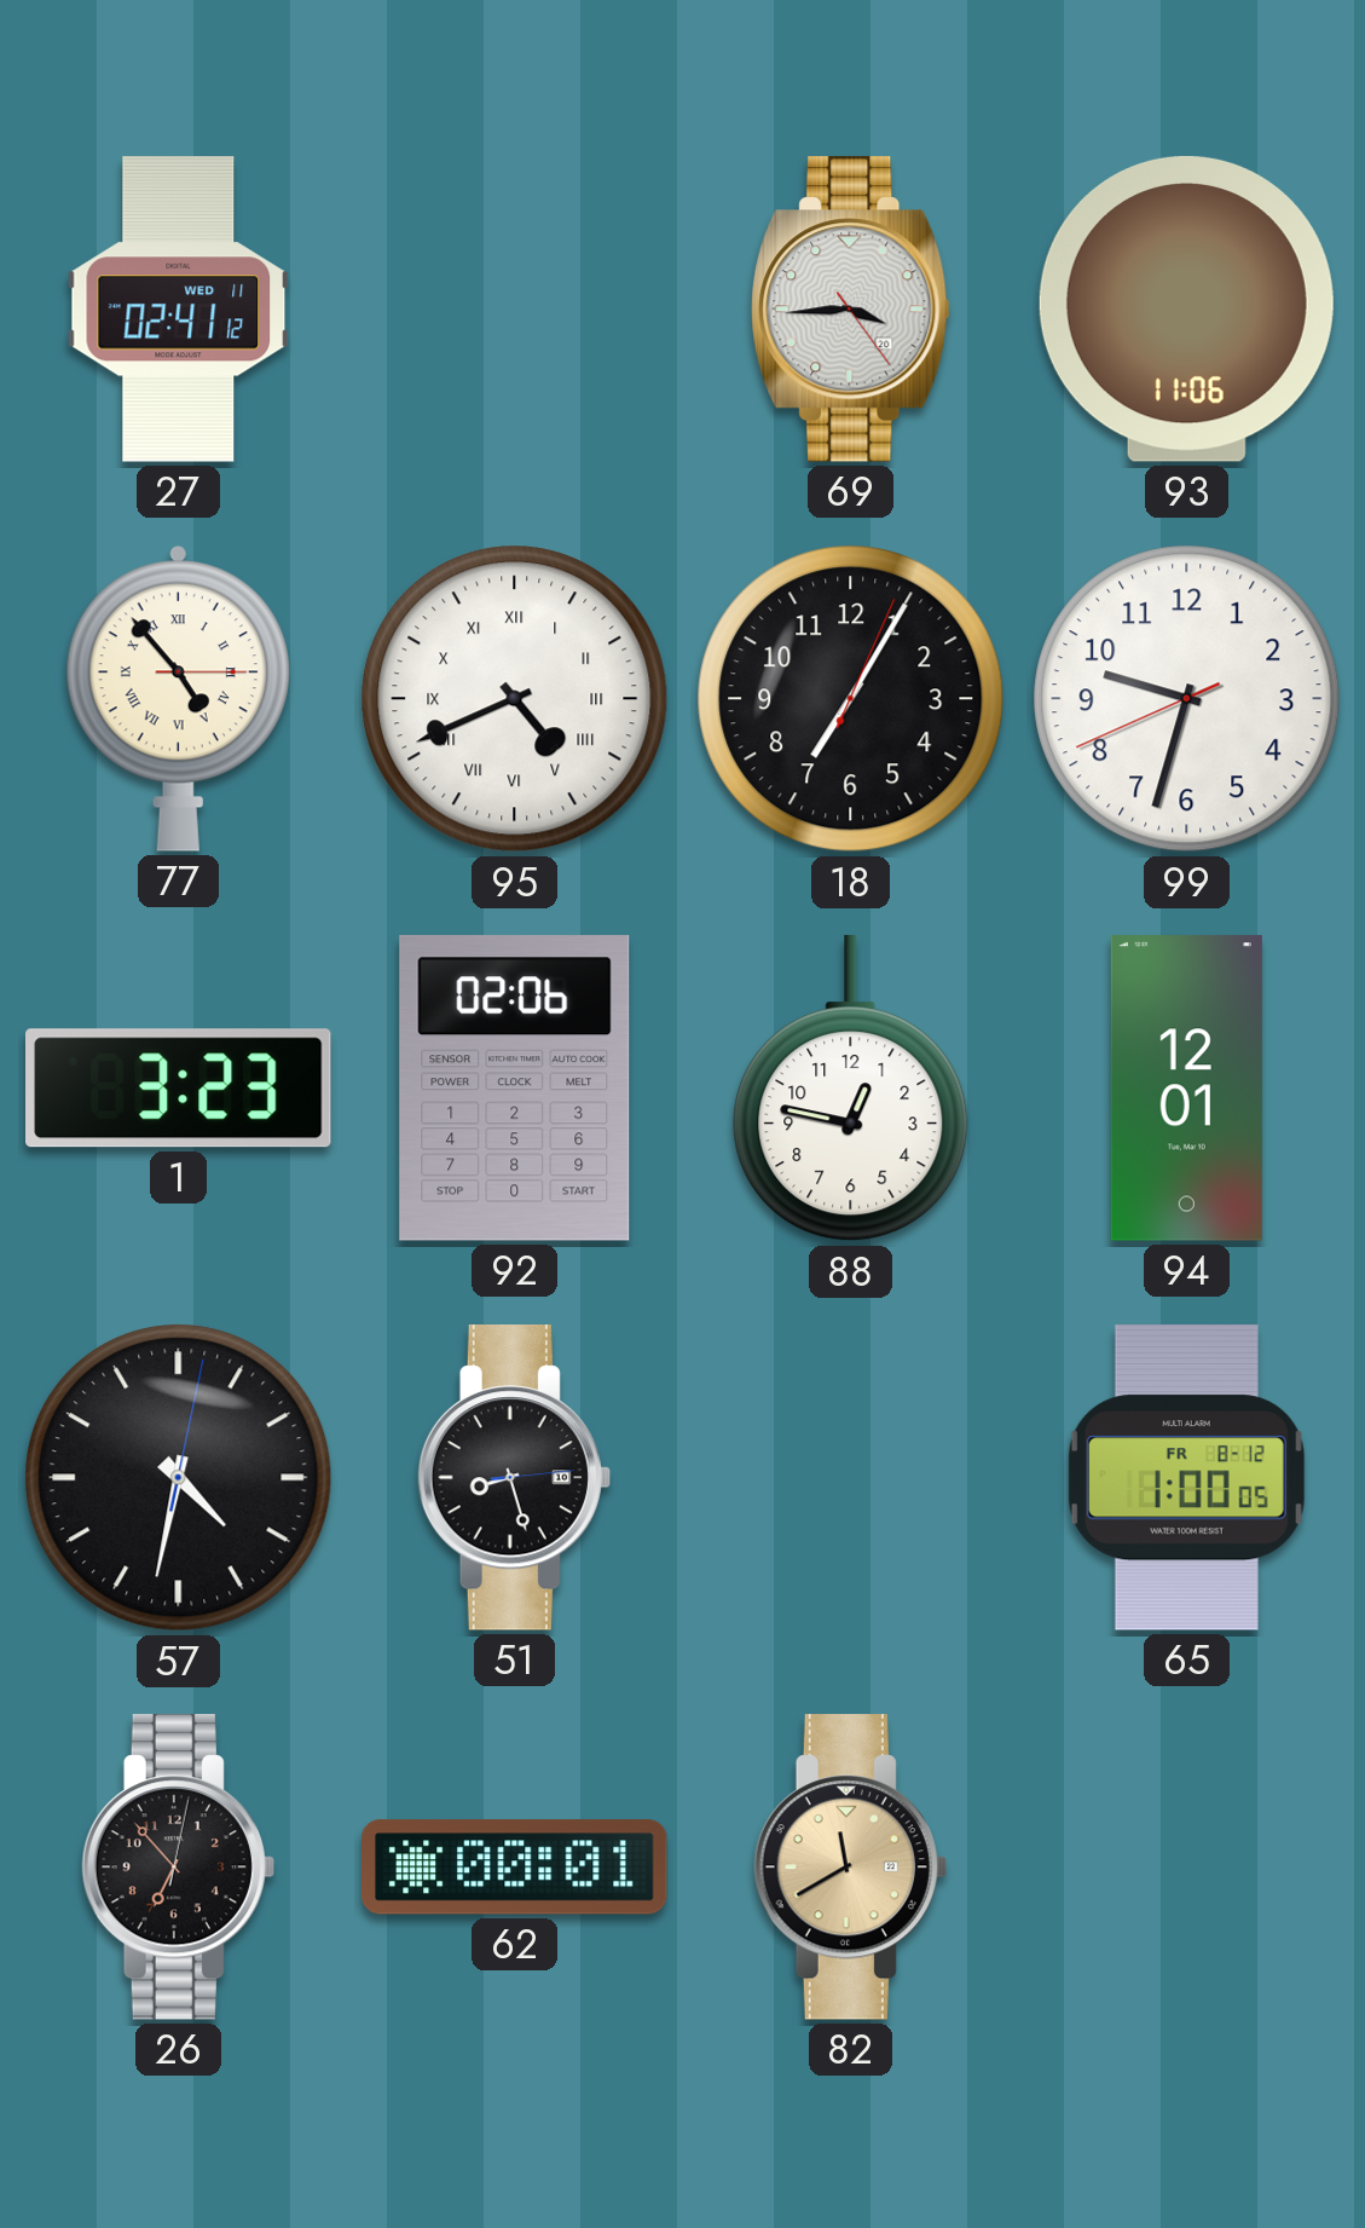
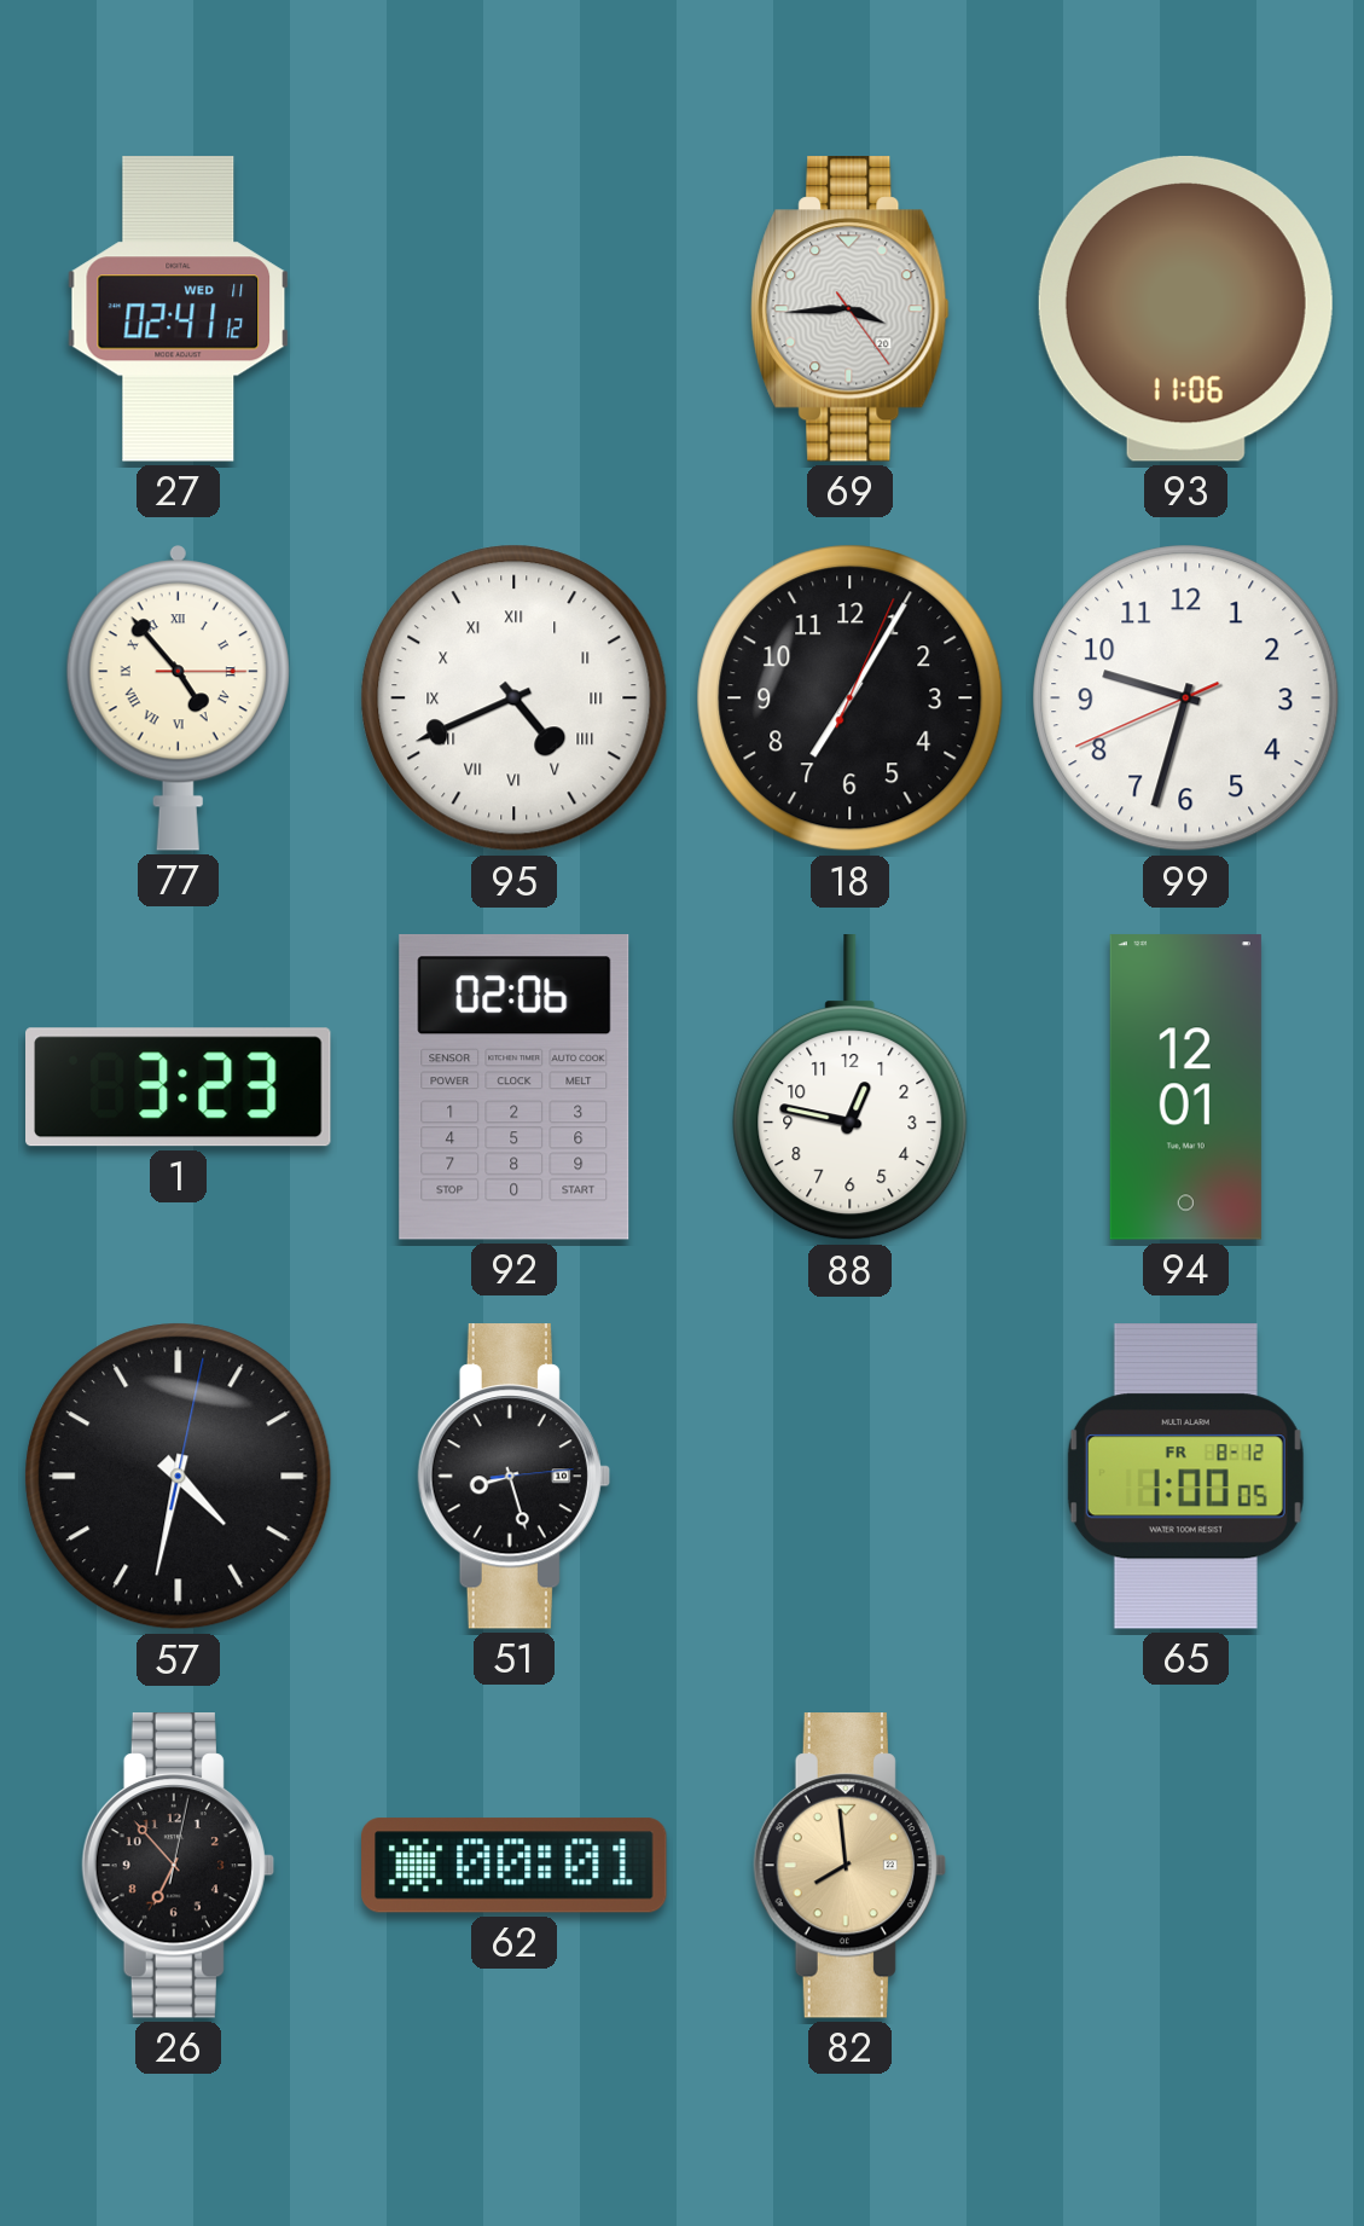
82: 11:40 -> 7:59
